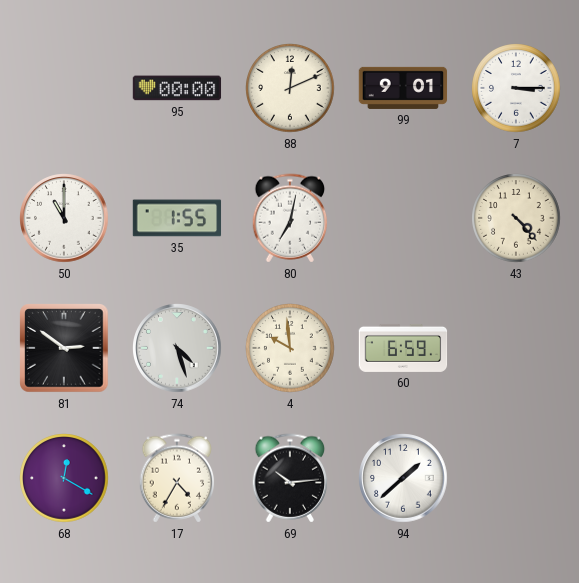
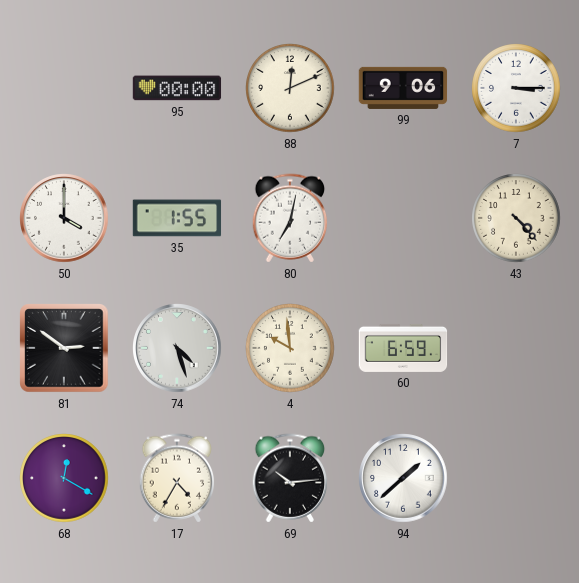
99: 9:01 -> 9:06
50: 11:00 -> 4:00
